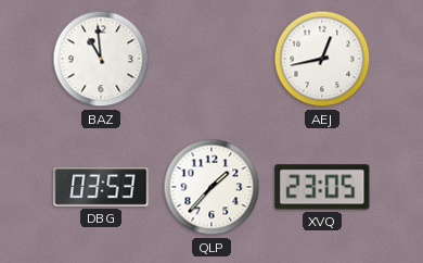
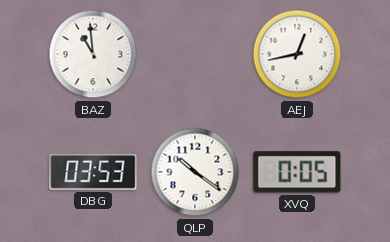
QLP: 1:37 -> 10:21
XVQ: 23:05 -> 0:05
